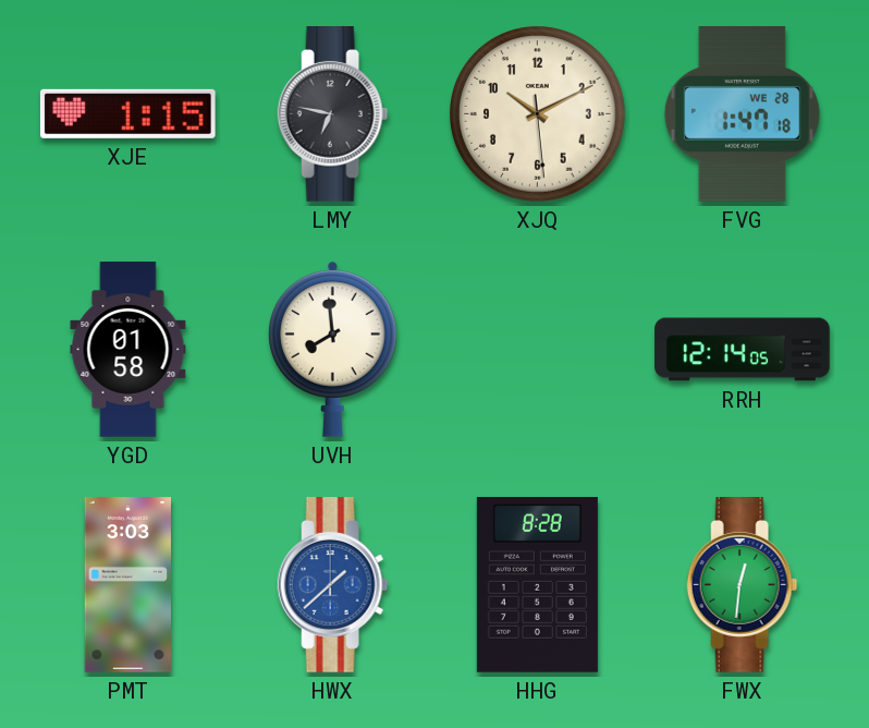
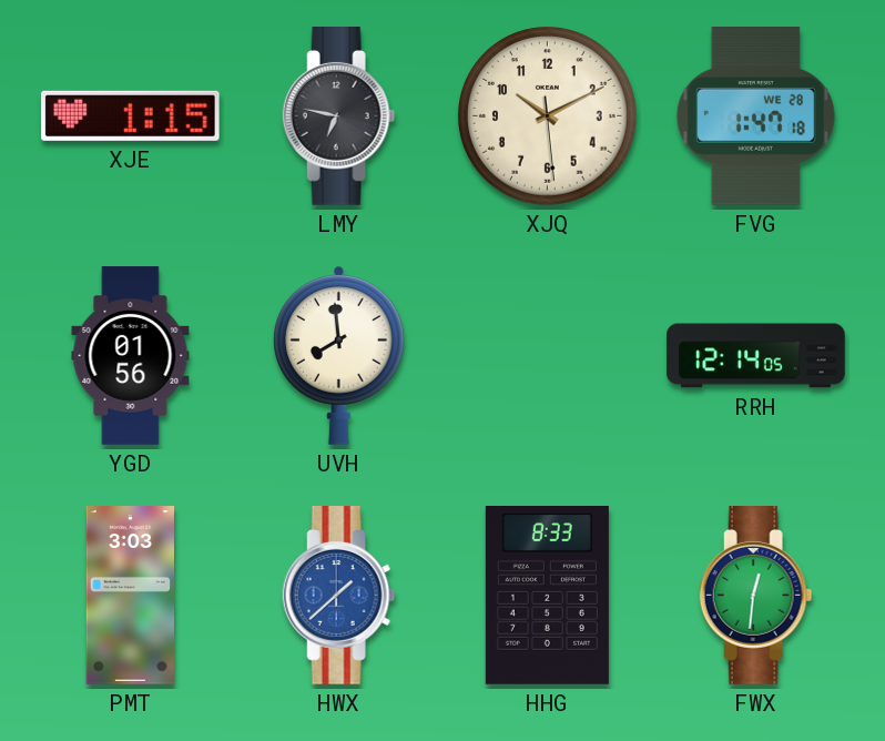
YGD: 01:58 -> 01:56
HHG: 8:28 -> 8:33
